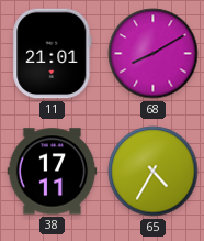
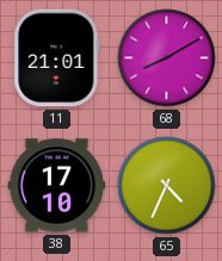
38: 17:11 -> 17:10
65: 4:35 -> 4:34
